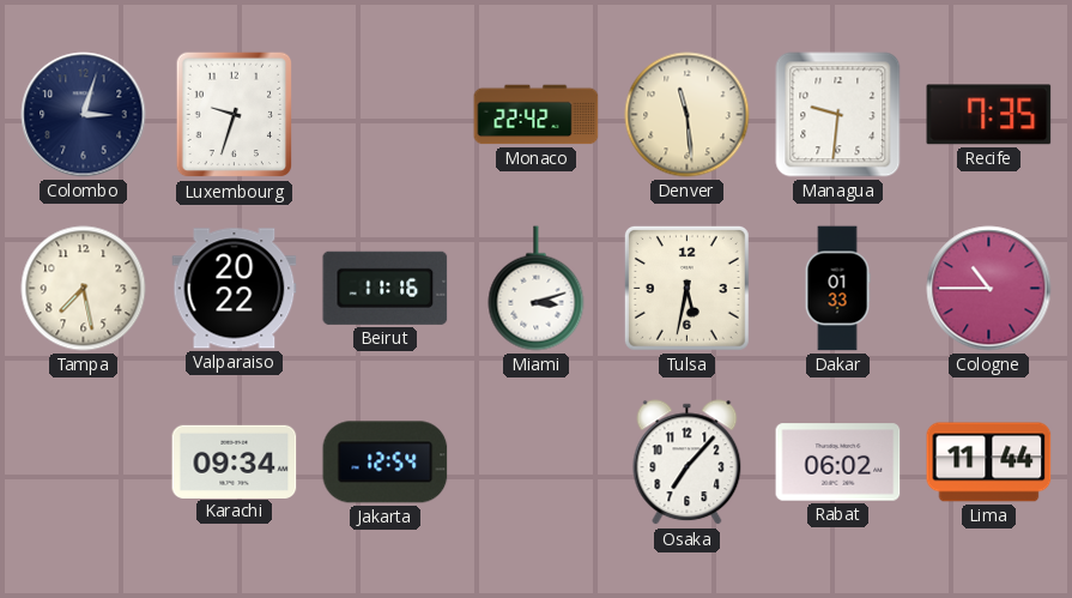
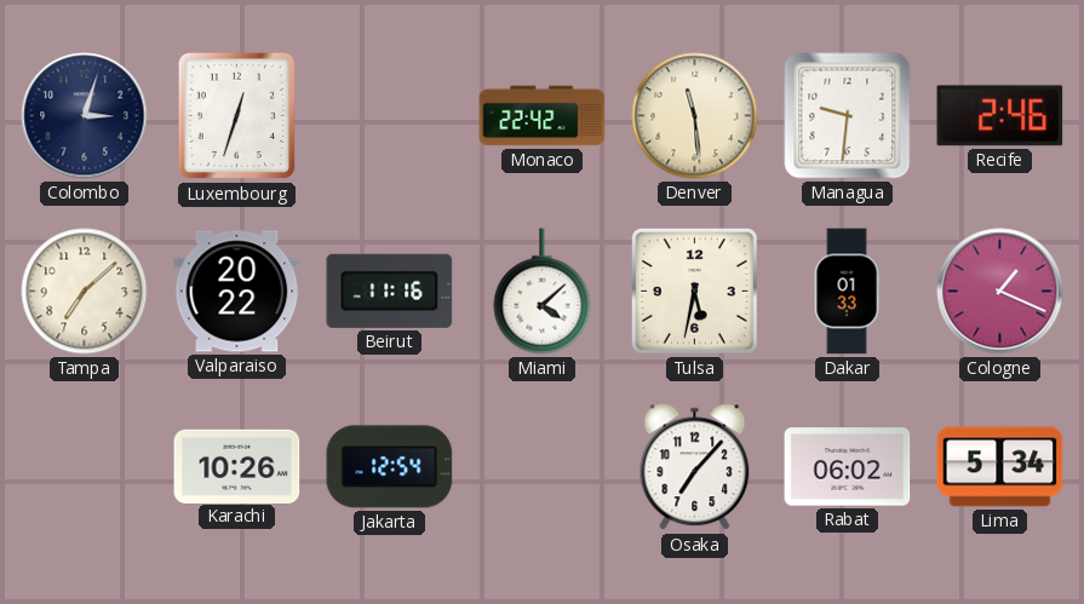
Luxembourg: 9:33 -> 12:33
Recife: 7:35 -> 2:46
Tampa: 7:28 -> 7:08
Miami: 3:12 -> 4:08
Cologne: 10:45 -> 1:19
Karachi: 09:34 -> 10:26
Lima: 11:44 -> 5:34
